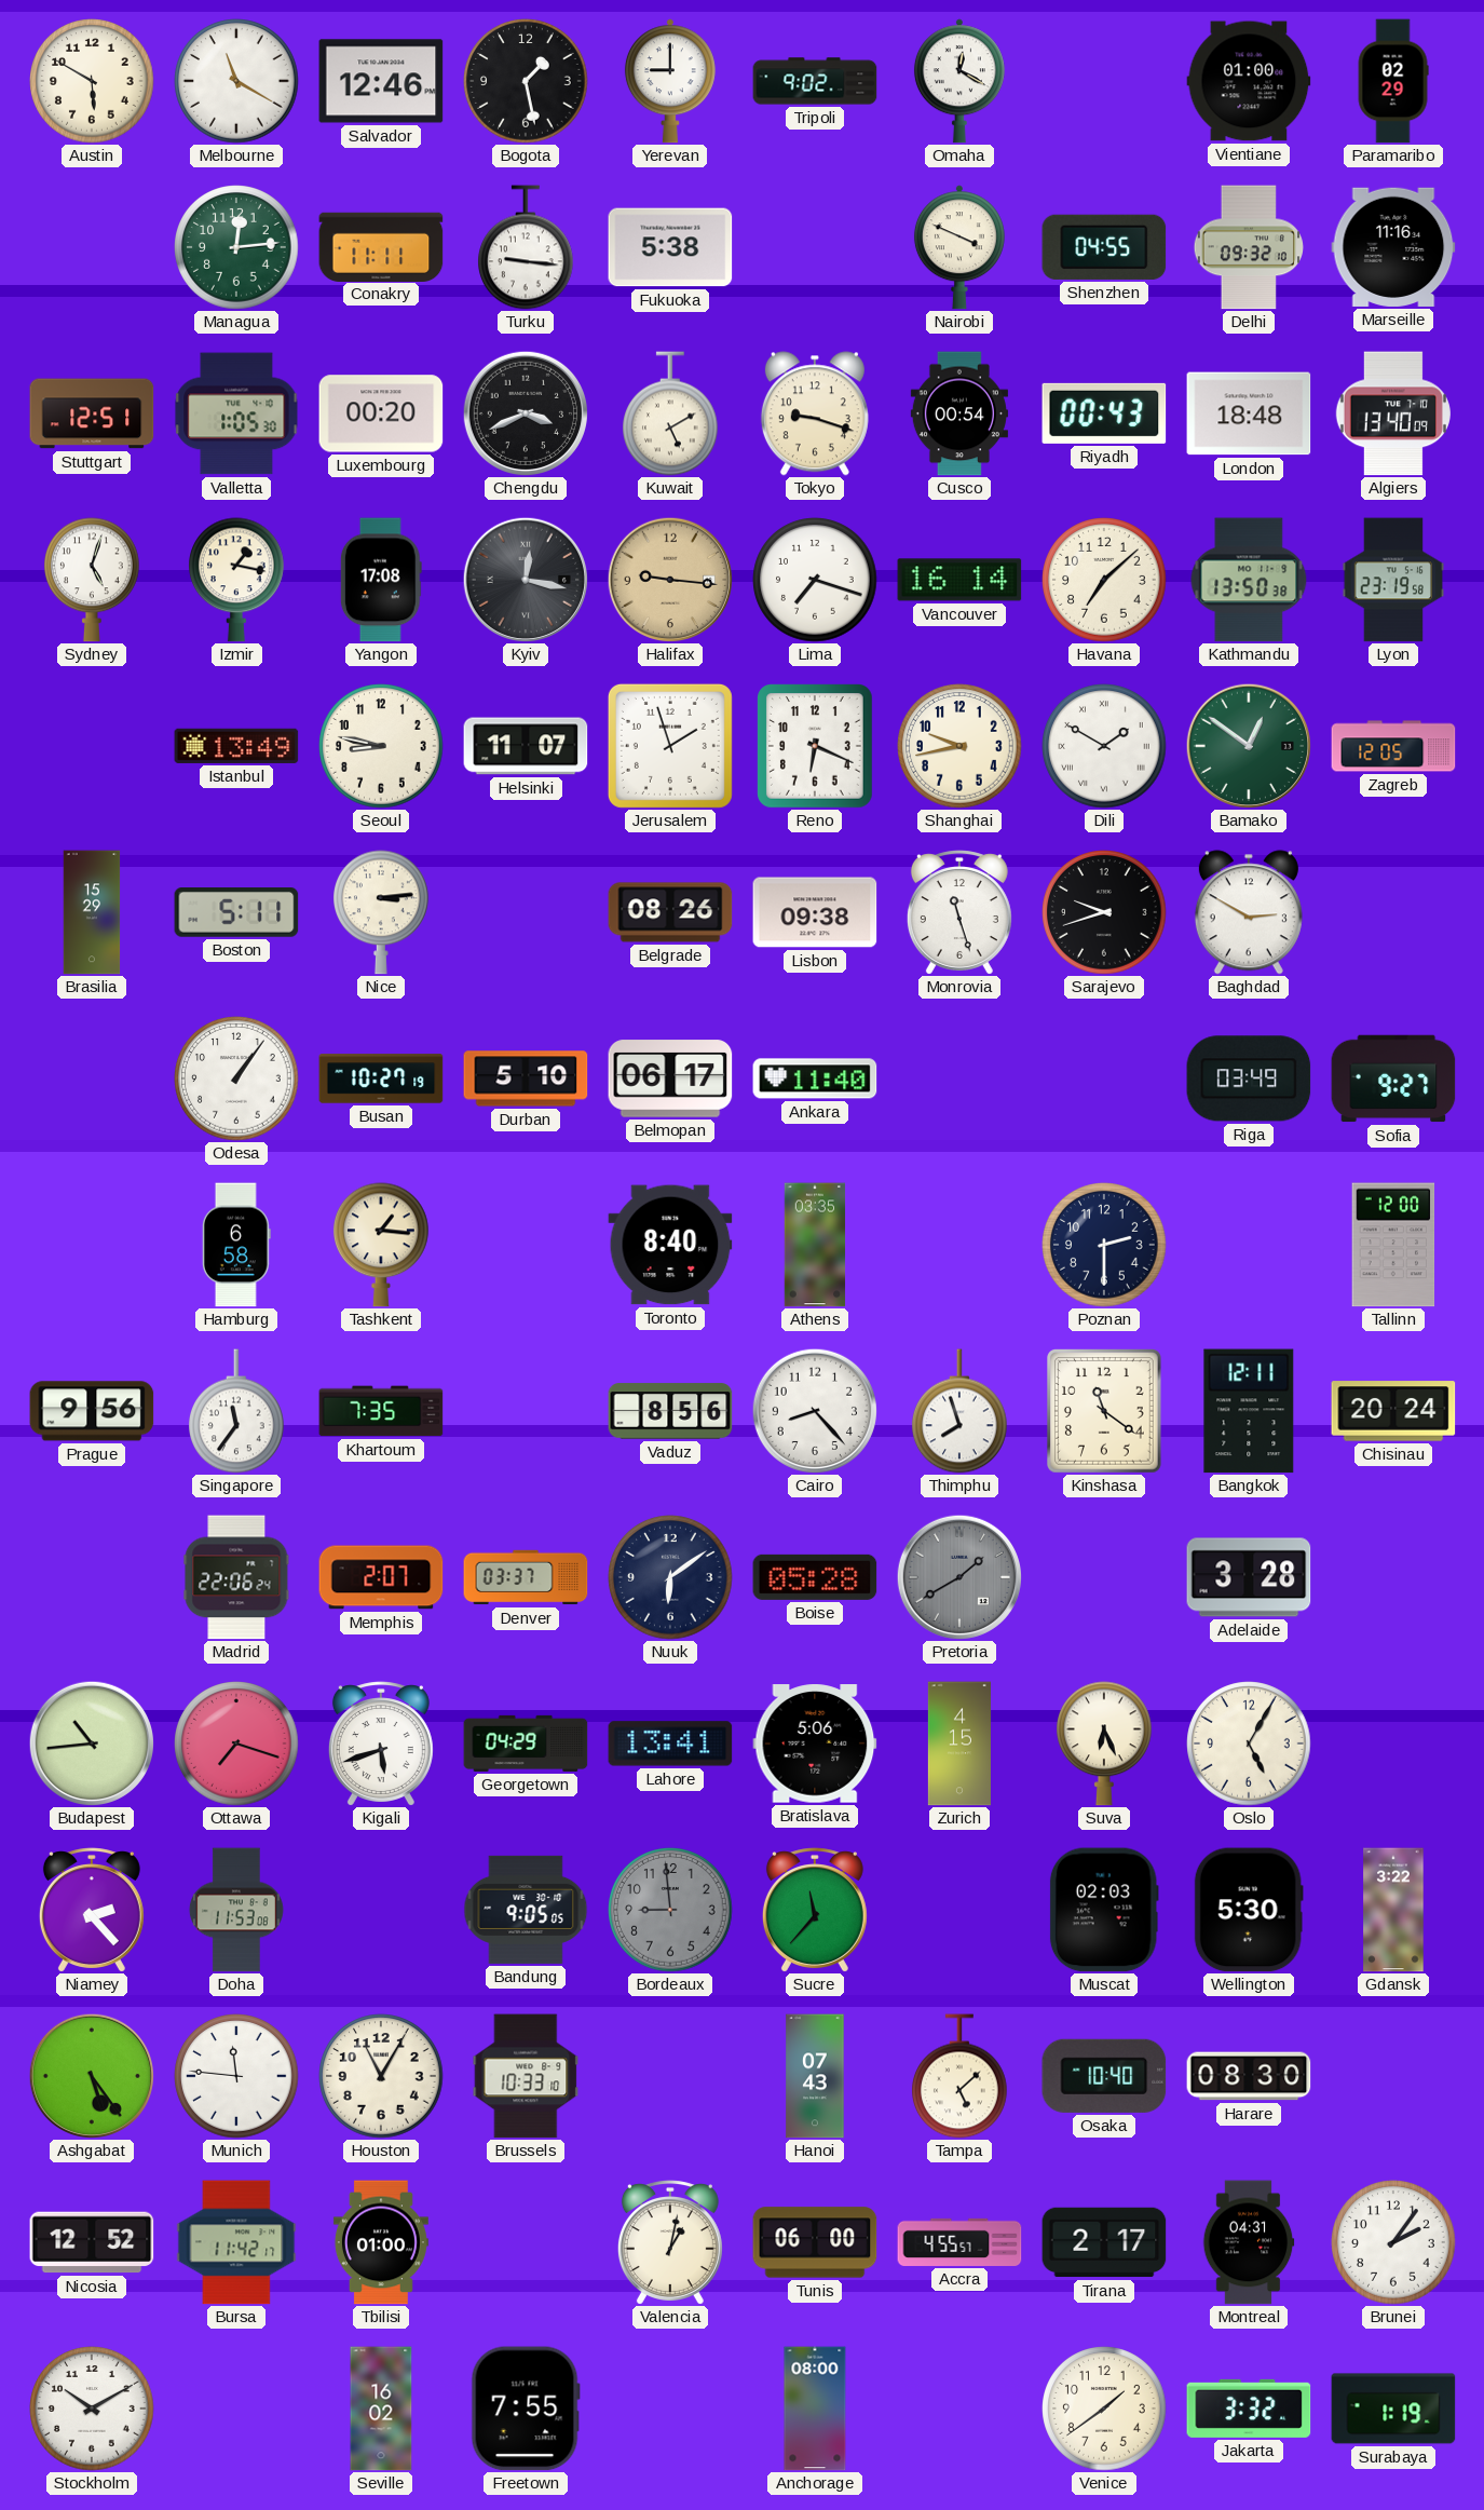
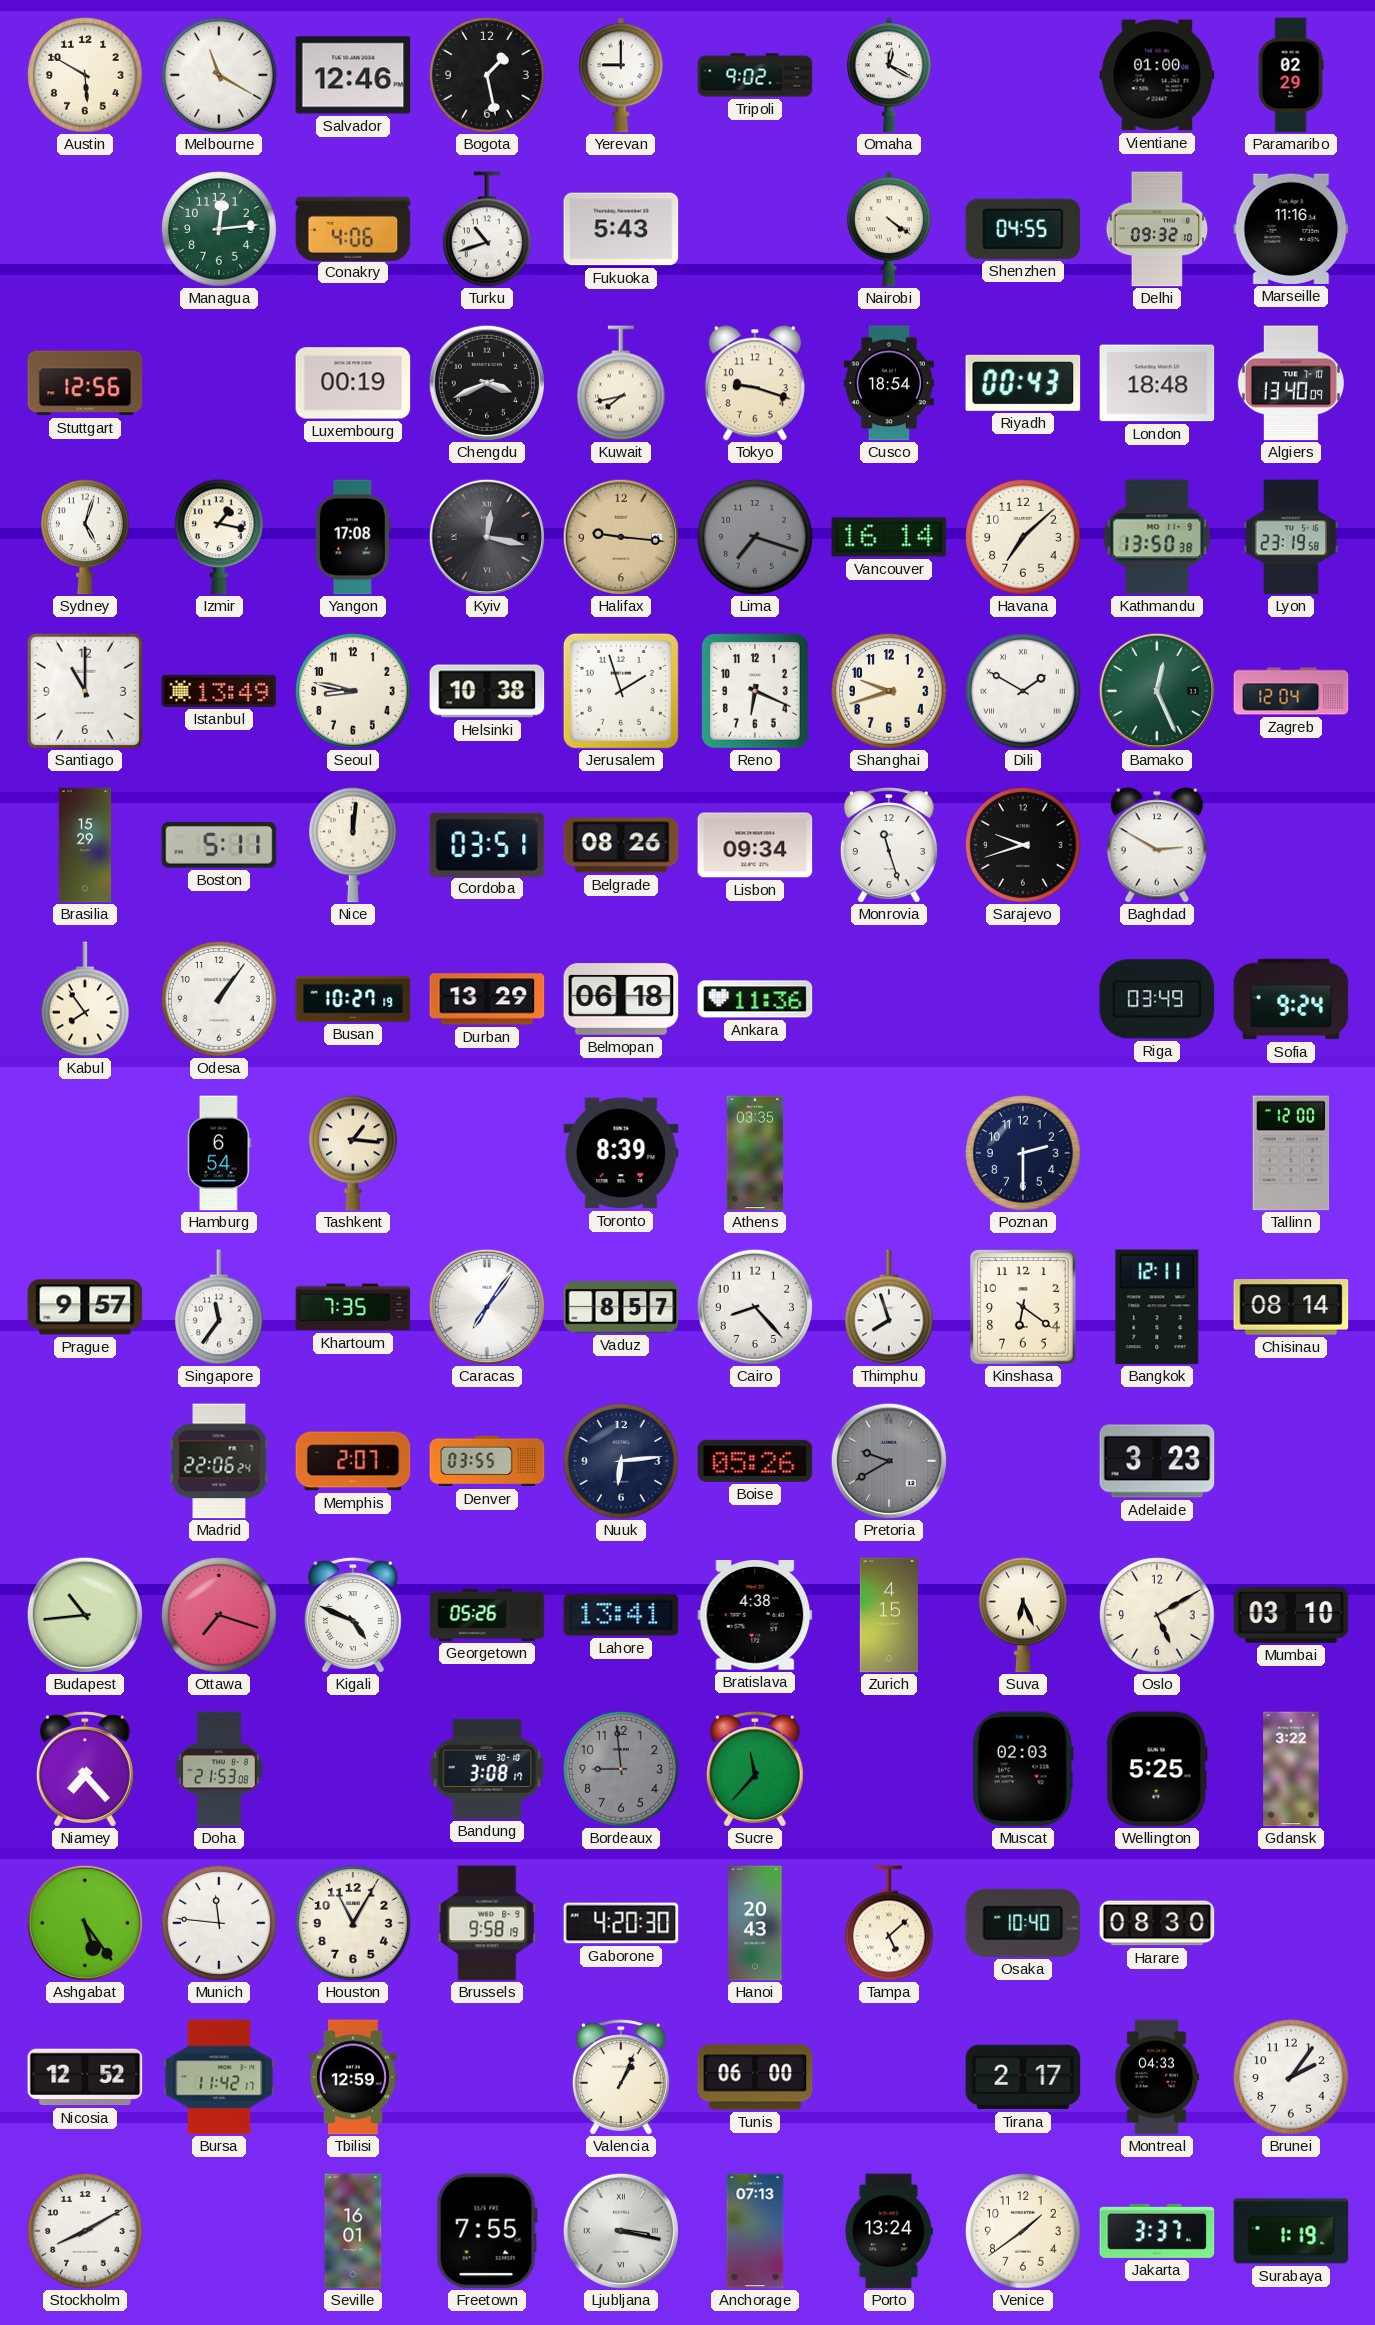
Conakry: 11:11 -> 4:06
Turku: 9:16 -> 10:42
Fukuoka: 5:38 -> 5:43
Nairobi: 3:49 -> 4:21
Stuttgart: 12:51 -> 12:56
Valletta: 1:05 -> none
Luxembourg: 00:20 -> 00:19
Kuwait: 5:10 -> 7:43
Cusco: 00:54 -> 18:54
Lima dial: white -> grey
Santiago: none -> 11:00
Helsinki: 11:07 -> 10:38
Shanghai: 9:43 -> 9:42
Bamako: 12:51 -> 12:26
Zagreb: 12:05 -> 12:04
Nice: 3:14 -> 12:01
Cordoba: none -> 03:51
Lisbon: 09:38 -> 09:34
Kabul: none -> 7:54
Durban: 5:10 -> 13:29
Belmopan: 06:17 -> 06:18
Ankara: 11:40 -> 11:36
Sofia: 9:27 -> 9:24
Hamburg: 6:58 -> 6:54
Toronto: 8:40 -> 8:39
Prague: 9:56 -> 9:57
Caracas: none -> 7:06
Vaduz: 8:56 -> 8:57
Kinshasa: 11:21 -> 6:21
Chisinau: 20:24 -> 08:14
Denver: 03:37 -> 03:55
Nuuk: 6:09 -> 6:14
Boise: 05:28 -> 05:26
Pretoria: 1:40 -> 9:40
Adelaide: 3:28 -> 3:23
Kigali: 5:42 -> 4:49
Georgetown: 04:29 -> 05:26
Bratislava: 5:06 -> 4:38
Oslo: 5:05 -> 5:10
Mumbai: none -> 03:10
Niamey: 2:23 -> 7:23
Doha: 11:53 -> 21:53
Bandung: 9:05 -> 3:08
Wellington: 5:30 -> 5:25
Brussels: 10:33 -> 9:58
Gaborone: none -> 4:20
Hanoi: 07:43 -> 20:43
Tbilisi: 01:00 -> 12:59
Valencia: 1:02 -> 1:04
Accra: 4:55 -> none
Montreal: 04:31 -> 04:33
Stockholm: 10:10 -> 8:10
Seville: 16:02 -> 16:01
Ljubljana: none -> 3:17
Anchorage: 08:00 -> 07:13
Porto: none -> 13:24
Jakarta: 3:32 -> 3:37
